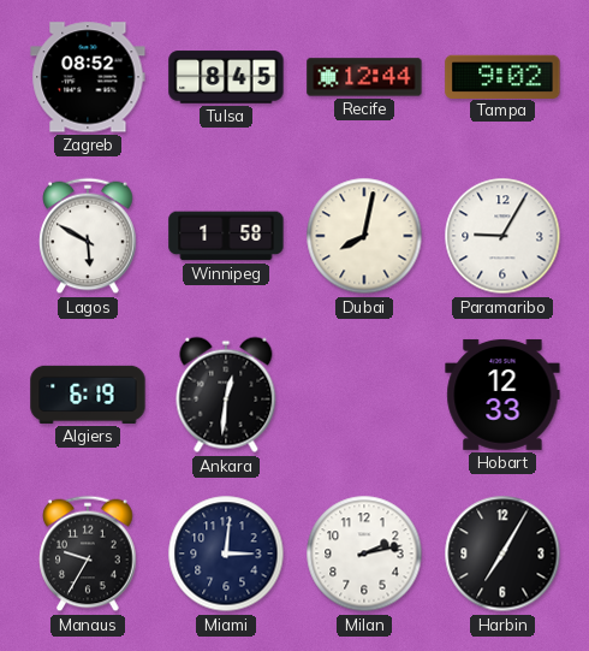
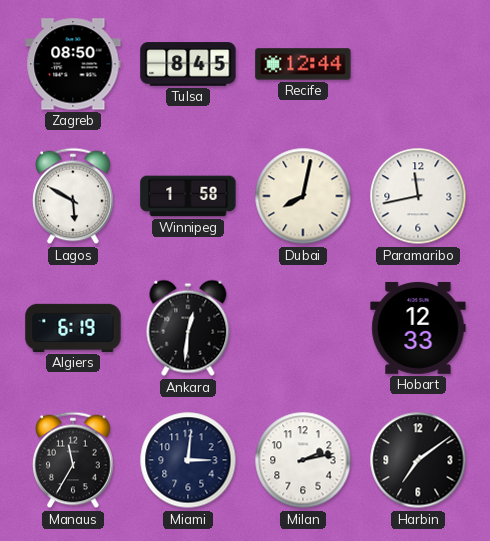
Zagreb: 08:52 -> 08:50
Tampa: 9:02 -> none
Paramaribo: 9:05 -> 11:43
Manaus: 9:35 -> 11:35
Harbin: 7:05 -> 7:09
